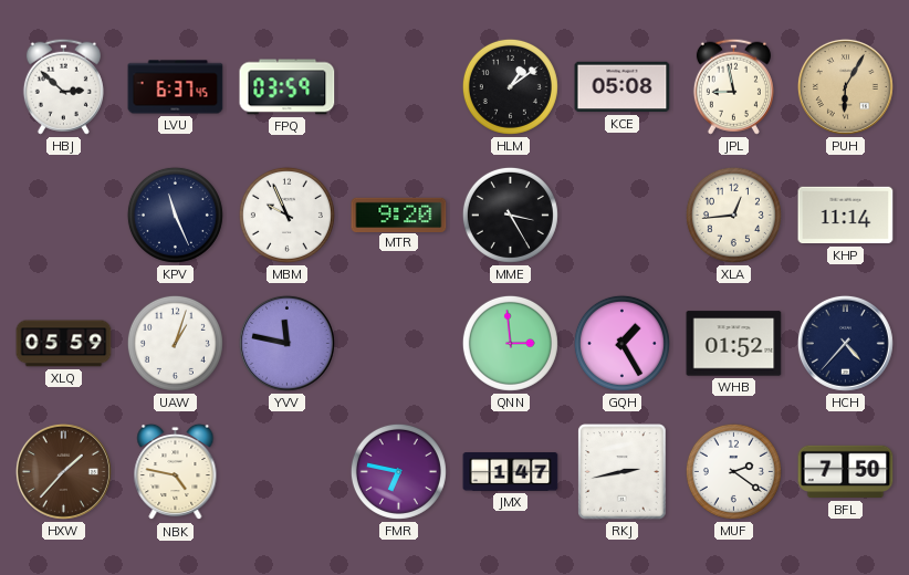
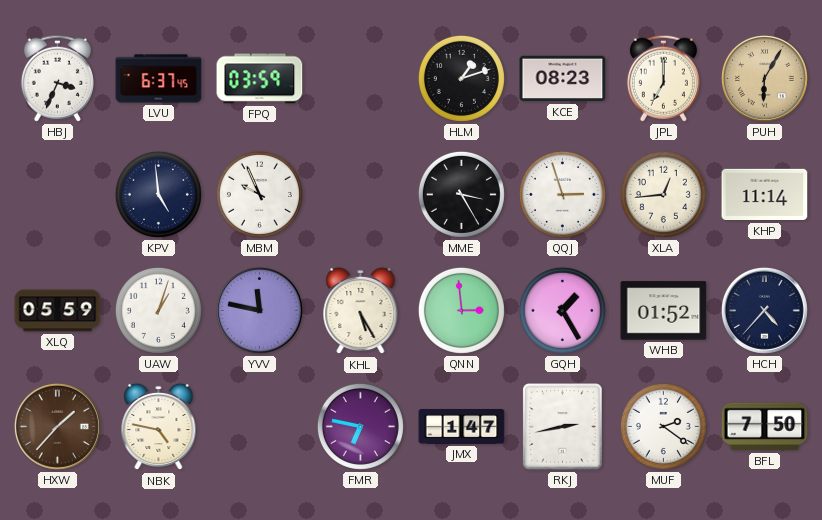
HBJ: 2:52 -> 3:34
HLM: 1:09 -> 1:12
KCE: 05:08 -> 08:23
JPL: 8:58 -> 7:00
KPV: 11:26 -> 4:59
MTR: 9:20 -> none
QQJ: none -> 2:57
KHL: none -> 5:25
